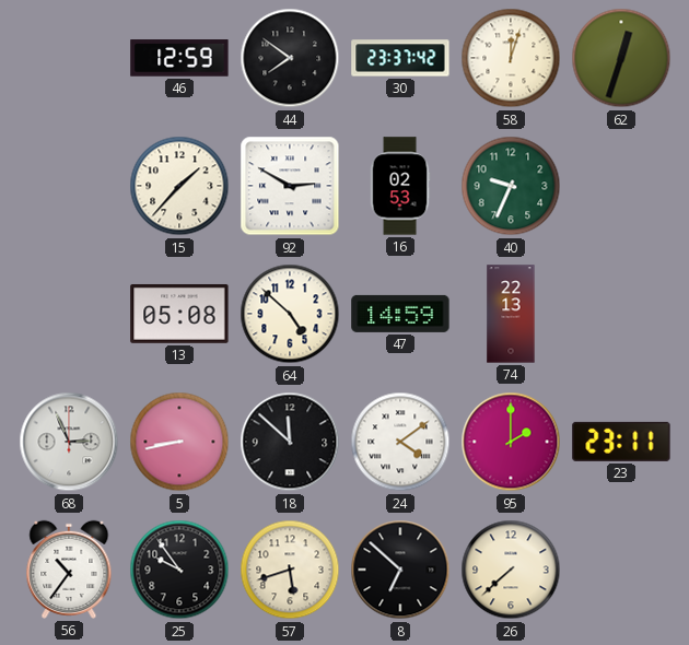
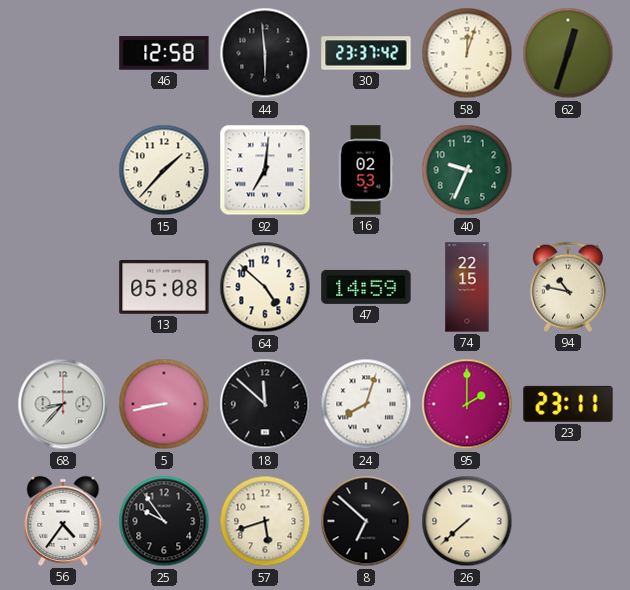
46: 12:59 -> 12:58
44: 7:51 -> 5:59
92: 2:50 -> 7:01
74: 22:13 -> 22:15
94: none -> 10:47
68: 2:56 -> 8:37
24: 4:09 -> 8:03
56: 10:36 -> 4:36
